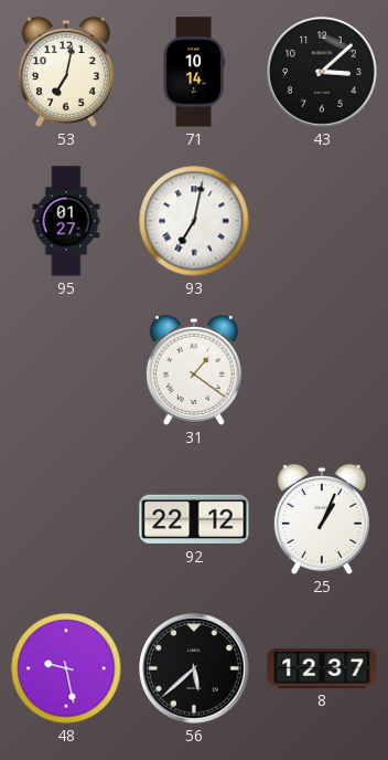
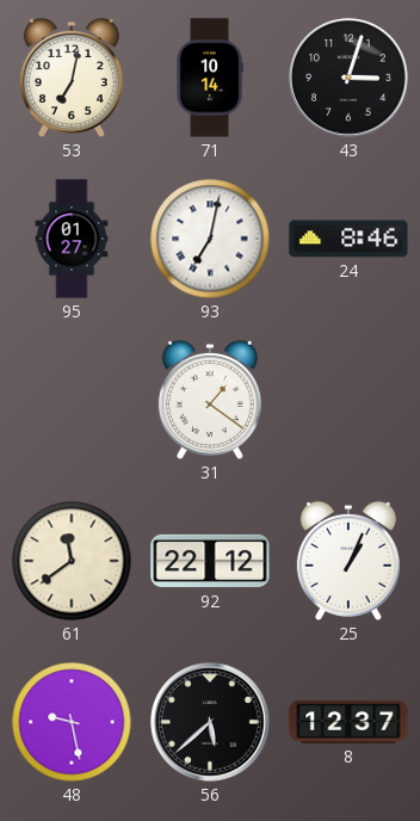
43: 3:08 -> 3:03
24: none -> 8:46
61: none -> 11:39
